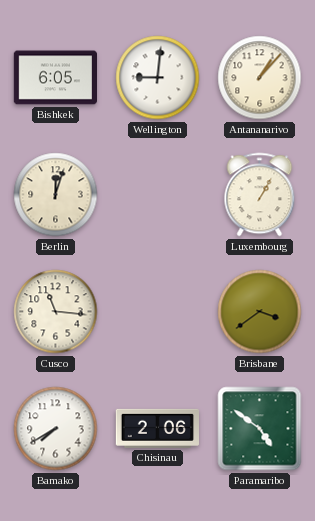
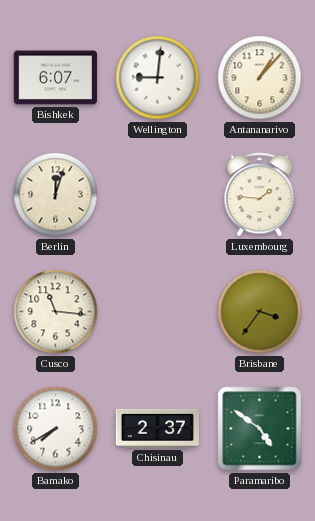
Bishkek: 6:05 -> 6:07
Luxembourg: 1:05 -> 1:46
Brisbane: 3:39 -> 3:36
Chisinau: 2:06 -> 2:37
